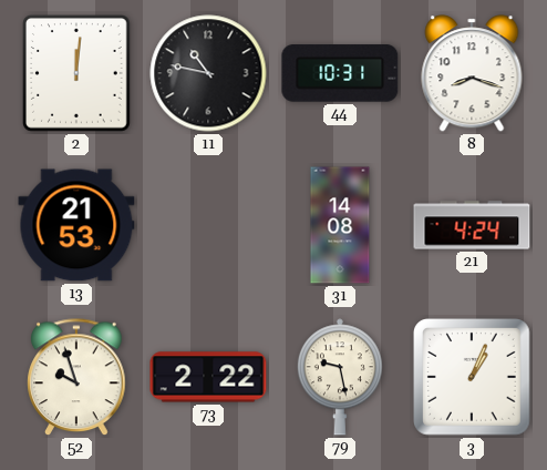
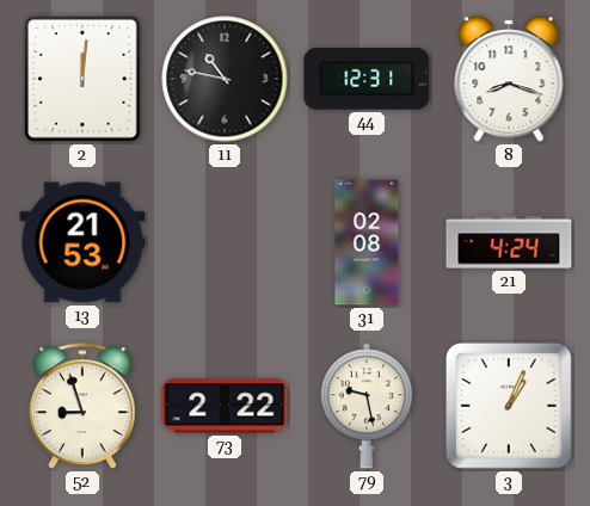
44: 10:31 -> 12:31
31: 14:08 -> 02:08
52: 9:57 -> 8:57
